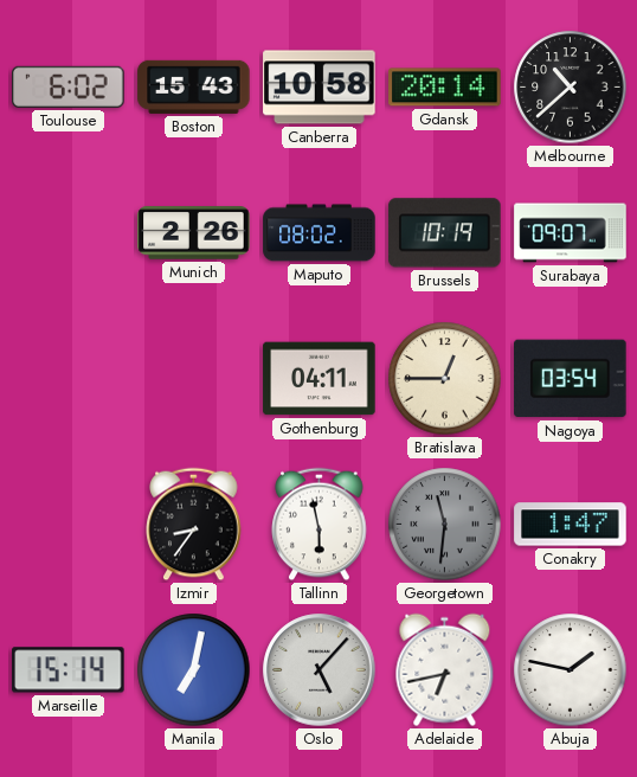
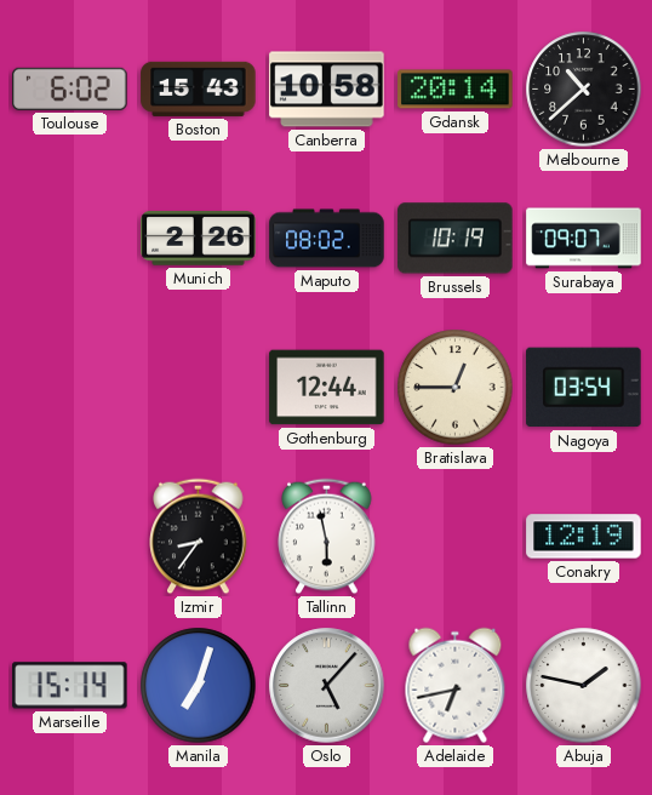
Gothenburg: 04:11 -> 12:44
Georgetown: 11:31 -> none
Conakry: 1:47 -> 12:19
Manila: 7:02 -> 7:03
